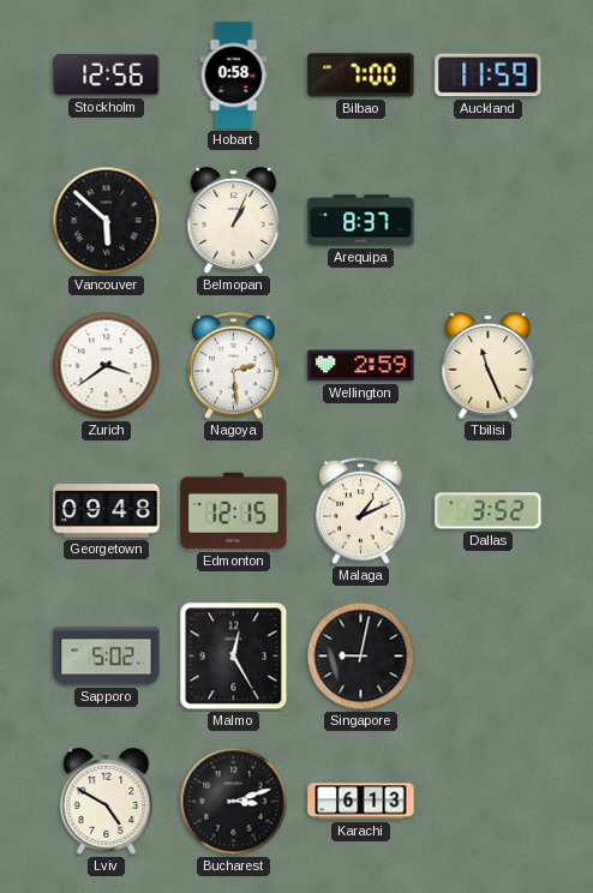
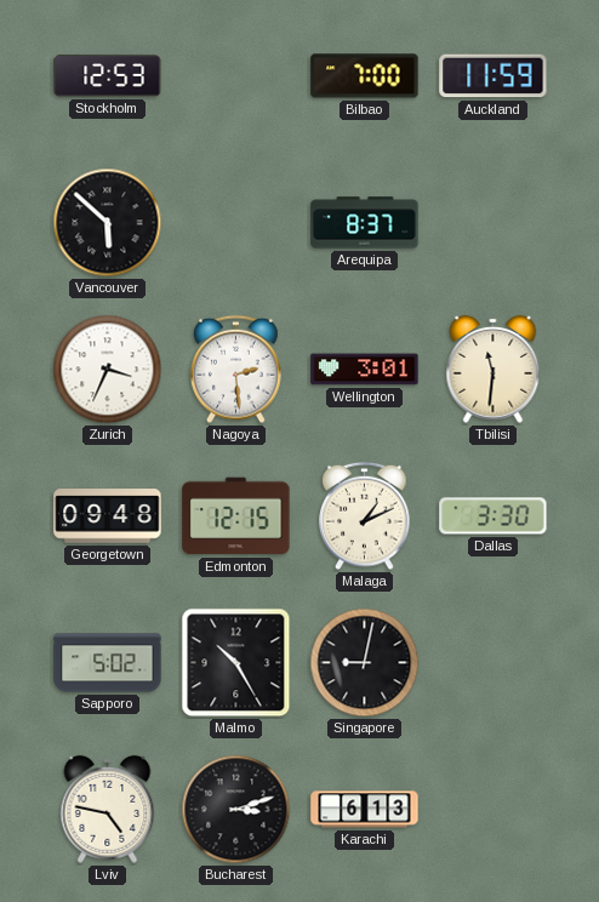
Stockholm: 12:56 -> 12:53
Hobart: 0:58 -> none
Belmopan: 1:04 -> none
Zurich: 3:39 -> 3:34
Wellington: 2:59 -> 3:01
Tbilisi: 11:26 -> 11:31
Dallas: 3:52 -> 3:30
Malmo: 12:25 -> 10:25
Lviv: 4:50 -> 4:47
